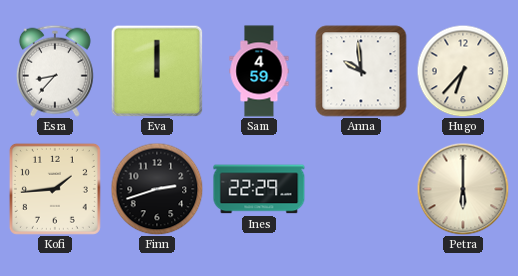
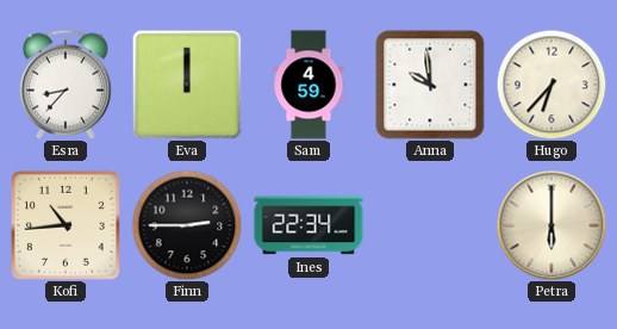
Kofi: 1:44 -> 10:44
Finn: 2:42 -> 2:45
Ines: 22:29 -> 22:34
